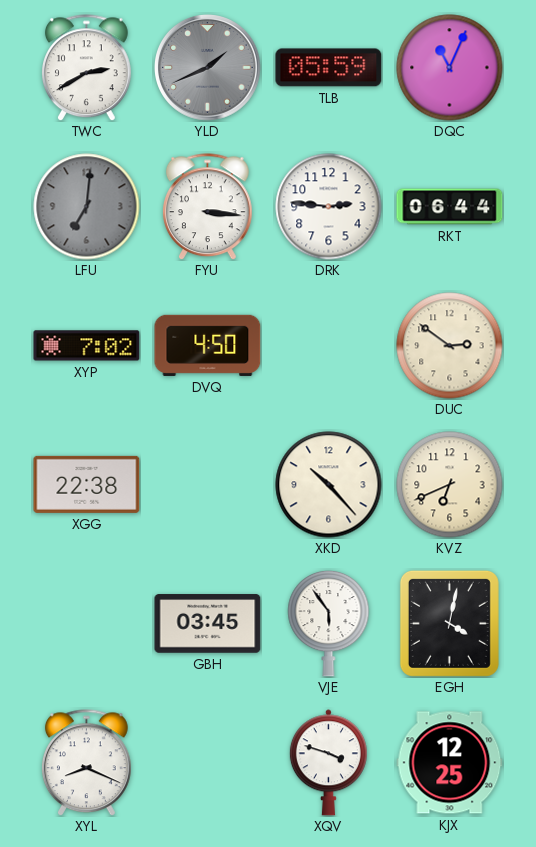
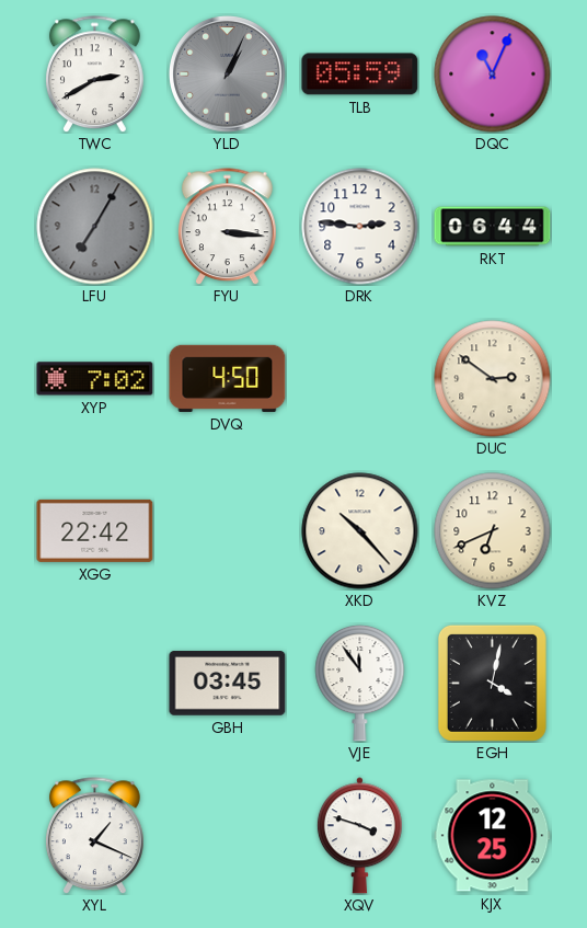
YLD: 1:41 -> 1:04
LFU: 7:01 -> 7:05
XGG: 22:38 -> 22:42
VJE: 5:54 -> 11:54
XYL: 8:19 -> 1:19
